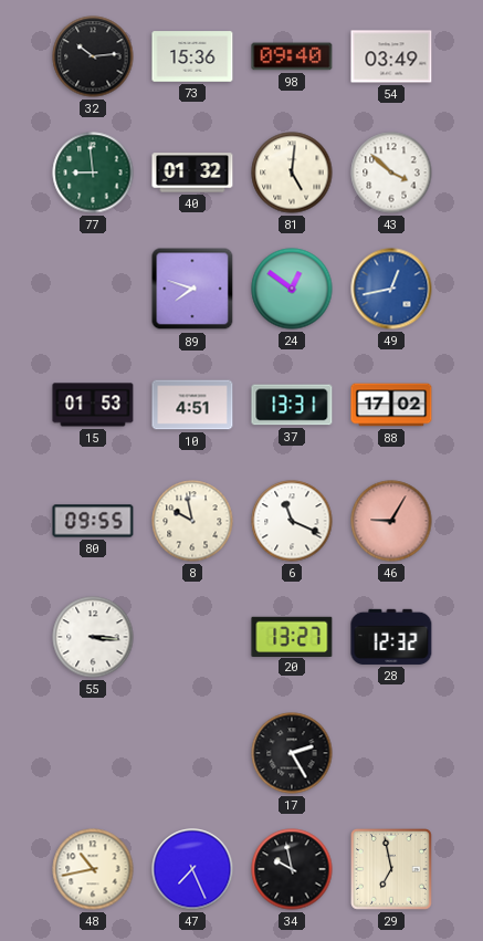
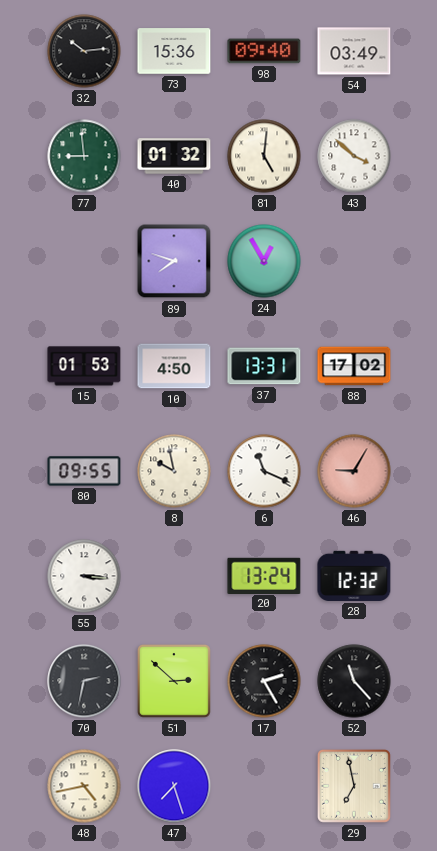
24: 12:51 -> 12:55
49: 12:43 -> none
10: 4:51 -> 4:50
20: 13:27 -> 13:24
70: none -> 2:32
51: none -> 2:52
52: none -> 11:23
48: 10:43 -> 4:43
47: 7:26 -> 7:27
34: 9:58 -> none
